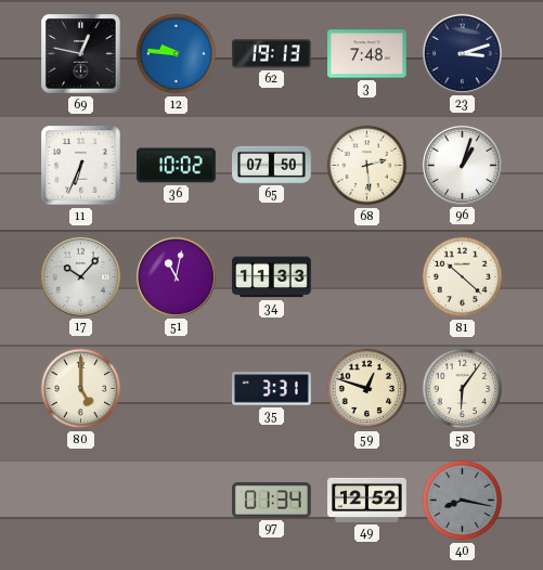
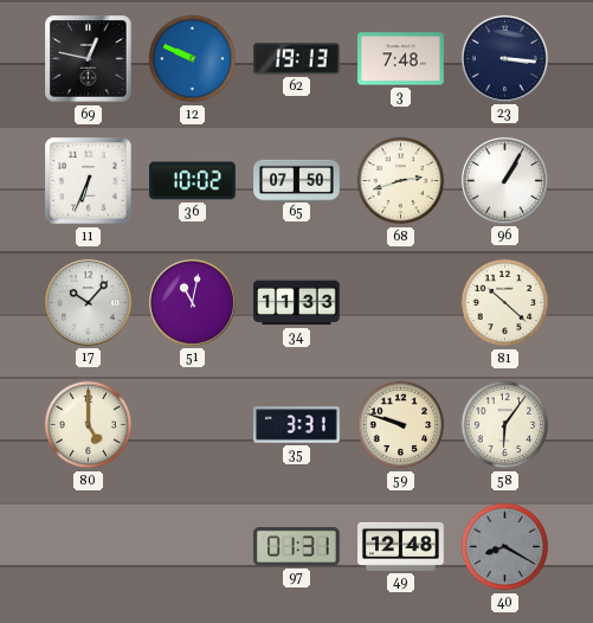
12: 9:46 -> 9:49
23: 3:12 -> 3:16
68: 2:29 -> 2:42
96: 1:03 -> 1:05
59: 12:48 -> 9:48
97: 01:34 -> 01:31
49: 12:52 -> 12:48
40: 8:17 -> 8:20
